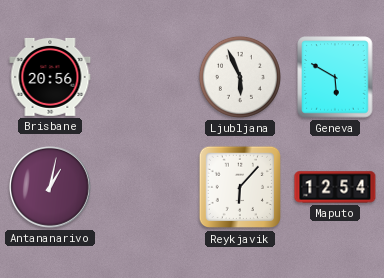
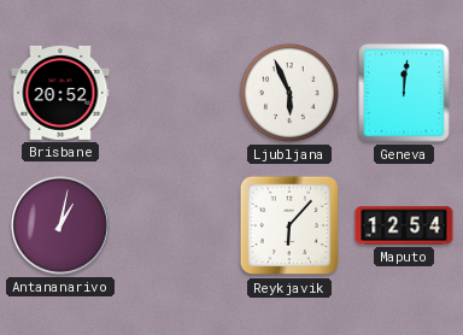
Brisbane: 20:56 -> 20:52
Geneva: 5:50 -> 12:01
